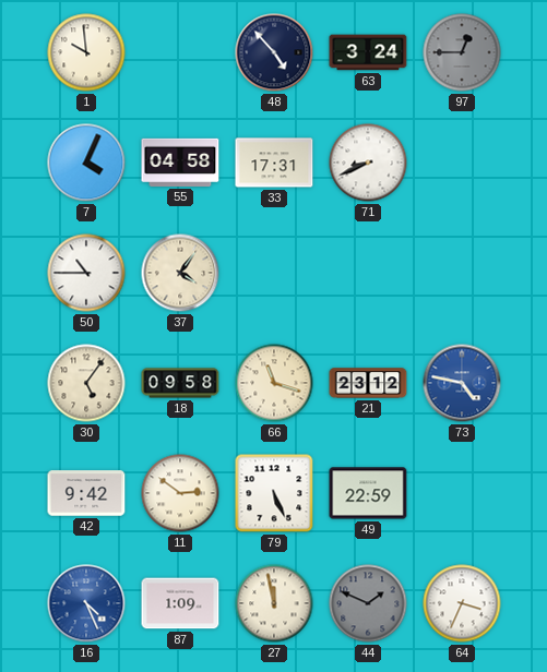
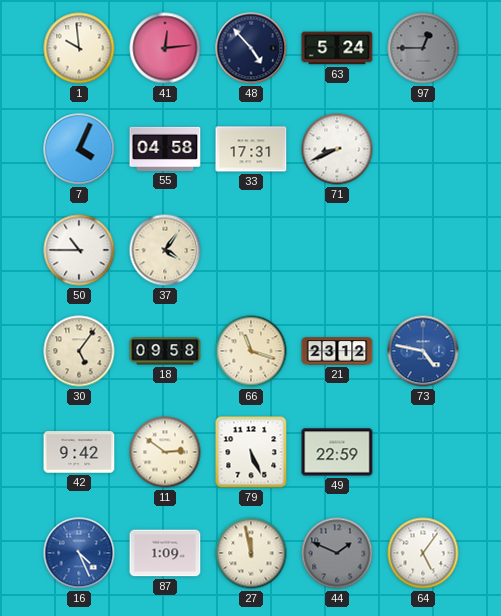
41: none -> 12:14
63: 3:24 -> 5:24
64: 3:34 -> 5:06
